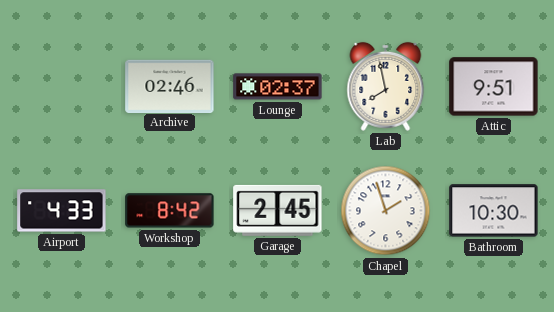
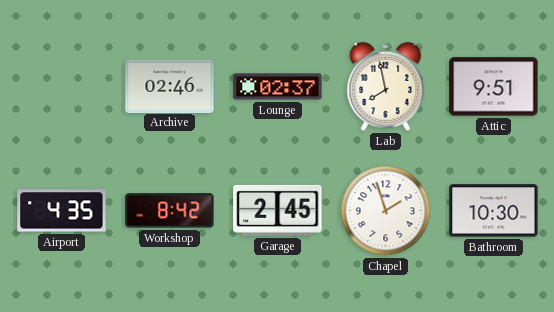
Airport: 4:33 -> 4:35
